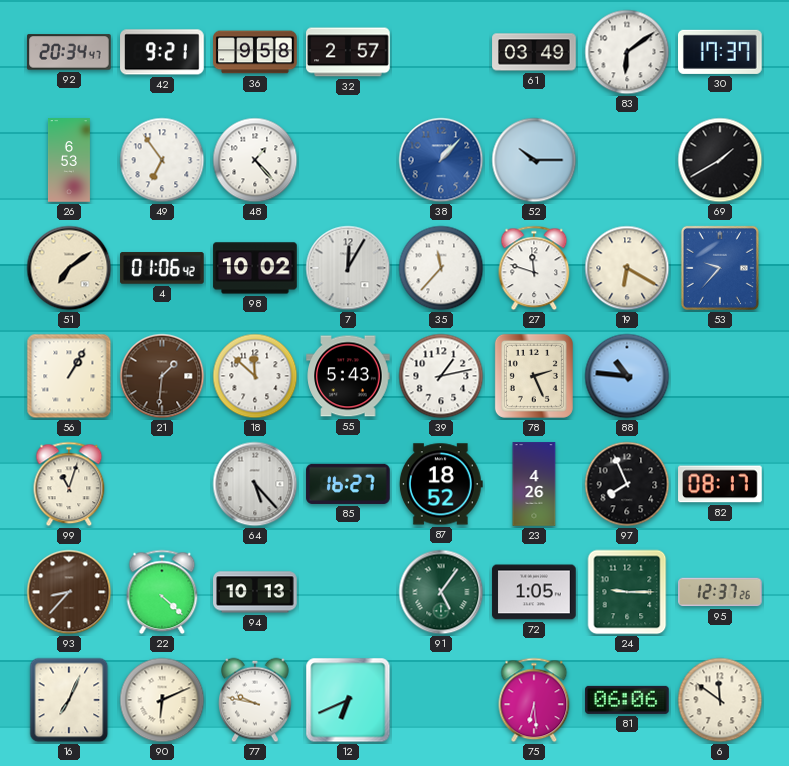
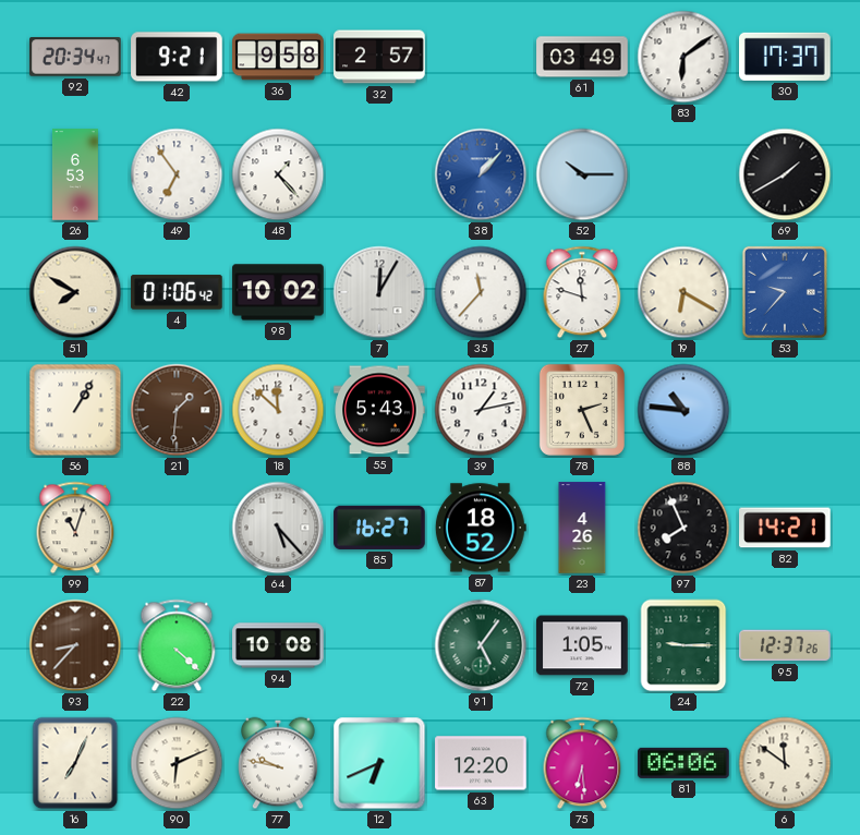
51: 7:09 -> 7:50
82: 08:17 -> 14:21
94: 10:13 -> 10:08
63: none -> 12:20
